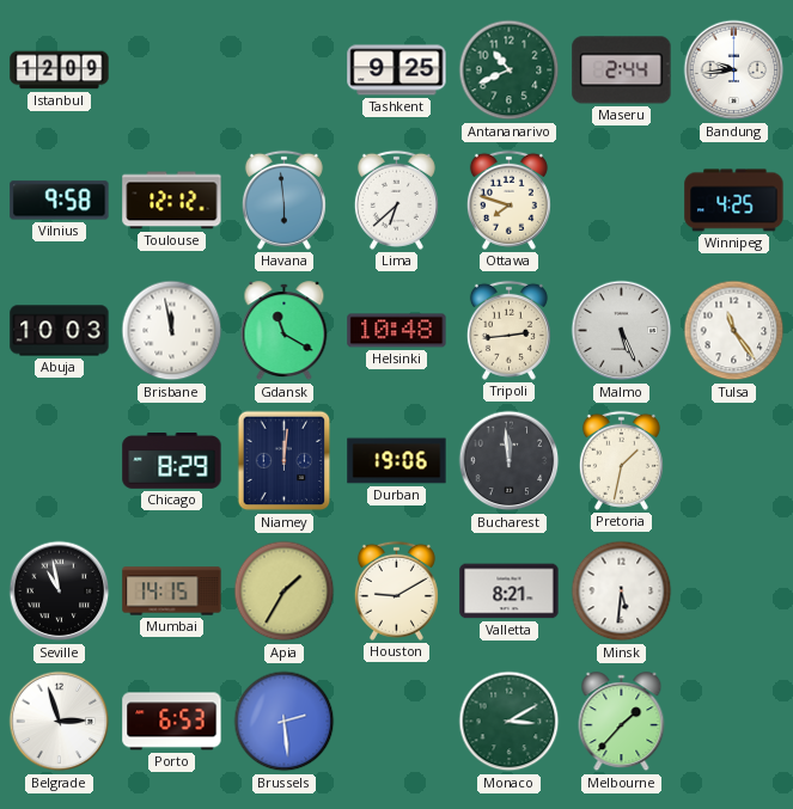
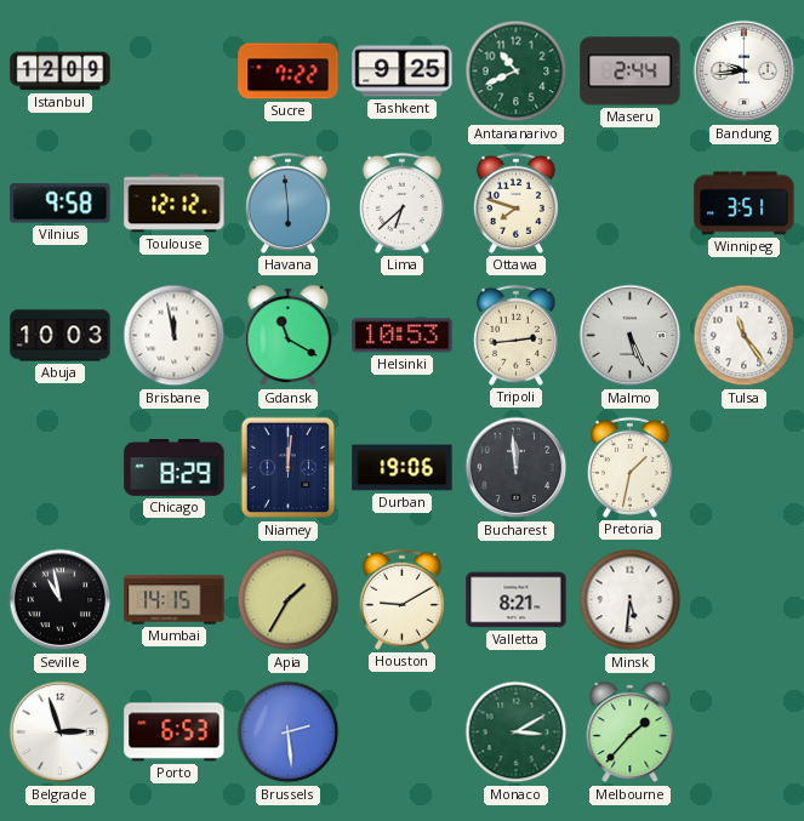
Sucre: none -> 7:22
Winnipeg: 4:25 -> 3:51
Helsinki: 10:48 -> 10:53
